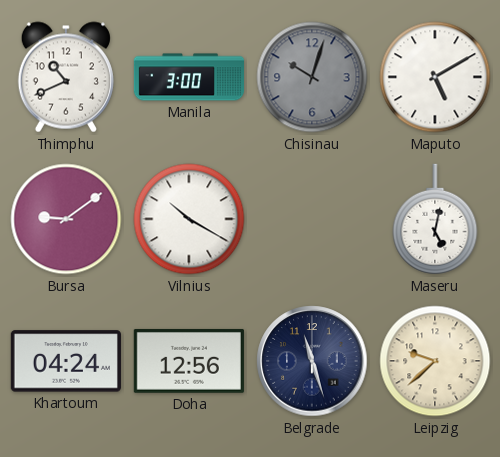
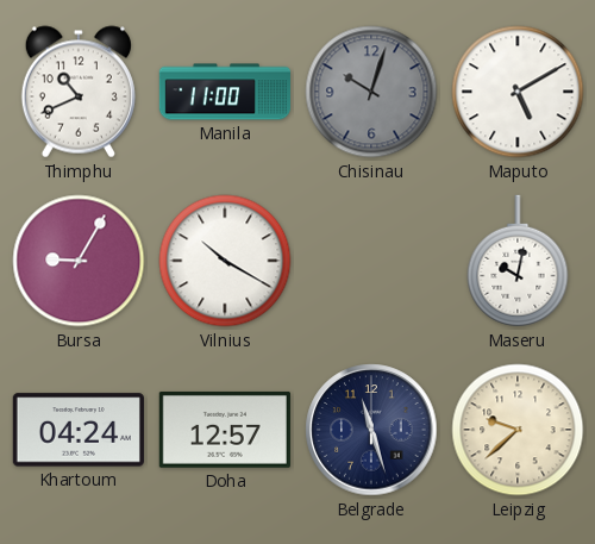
Manila: 3:00 -> 11:00
Bursa: 9:09 -> 9:05
Maseru: 5:02 -> 10:02
Doha: 12:56 -> 12:57
